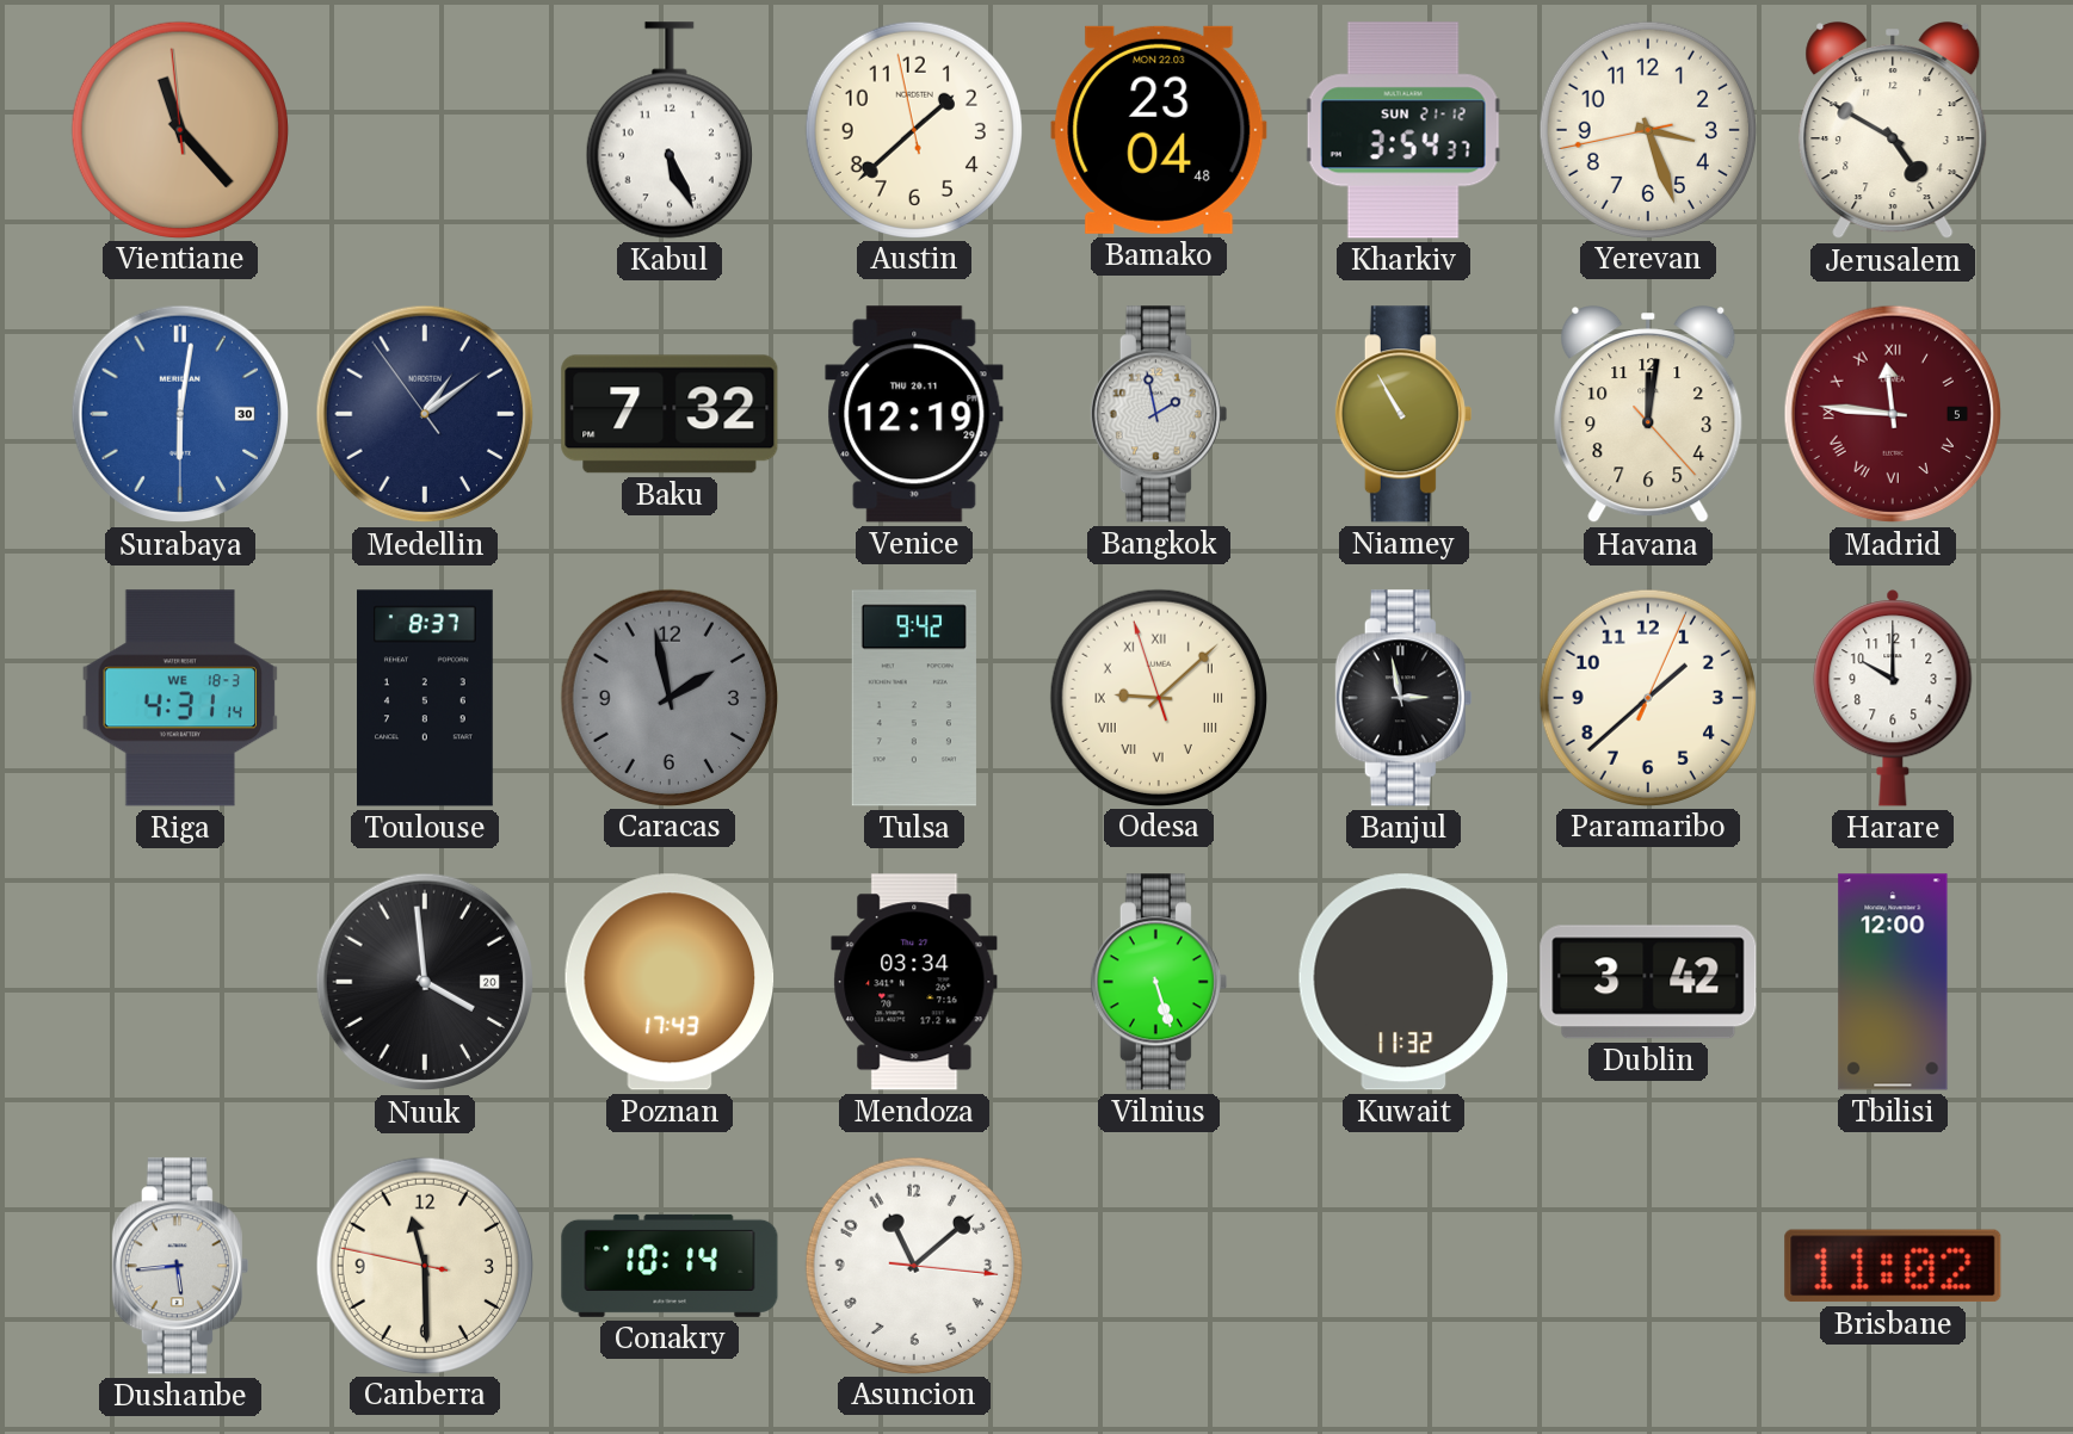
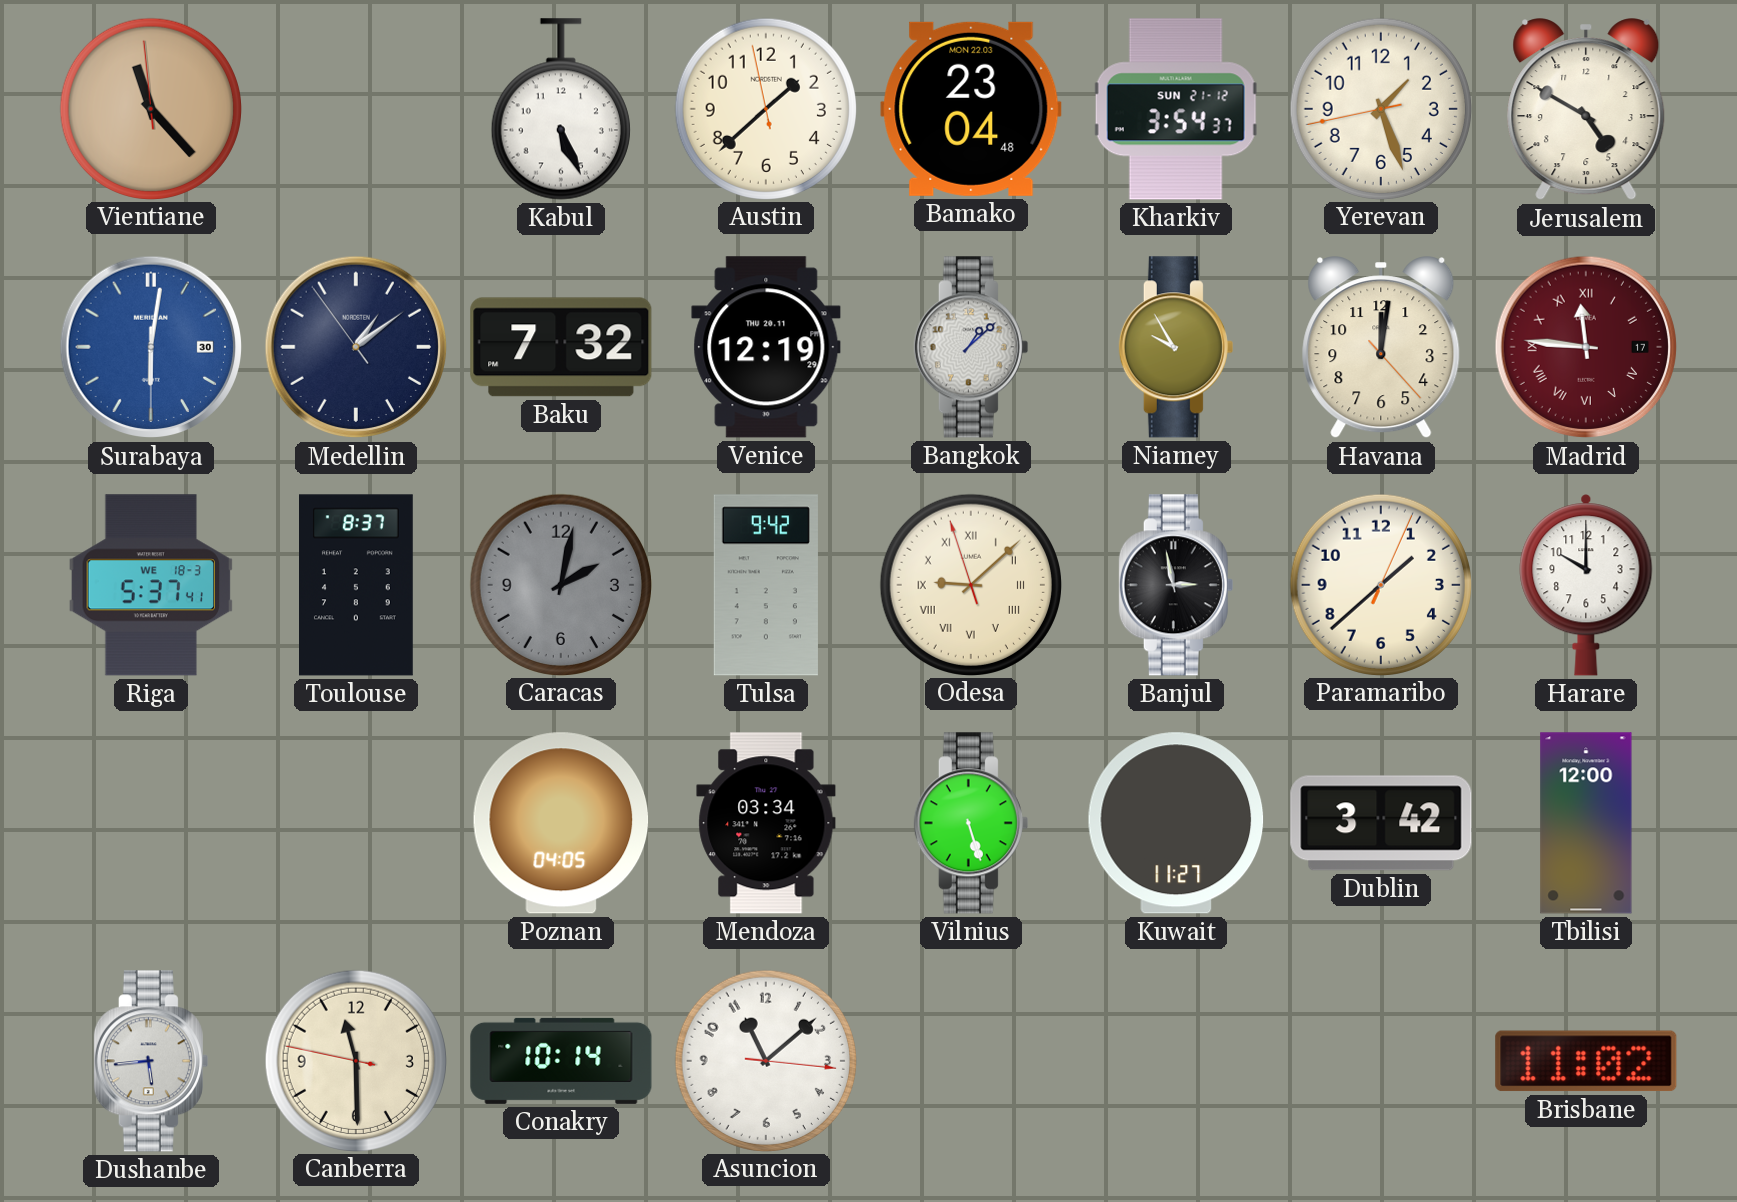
Yerevan: 3:26 -> 1:26
Bangkok: 1:58 -> 1:08
Niamey: 10:55 -> 9:55
Madrid date: 5 -> 17
Riga: 4:31 -> 5:37
Caracas: 1:58 -> 2:02
Nuuk: 3:59 -> none
Poznan: 17:43 -> 04:05
Kuwait: 11:32 -> 11:27
